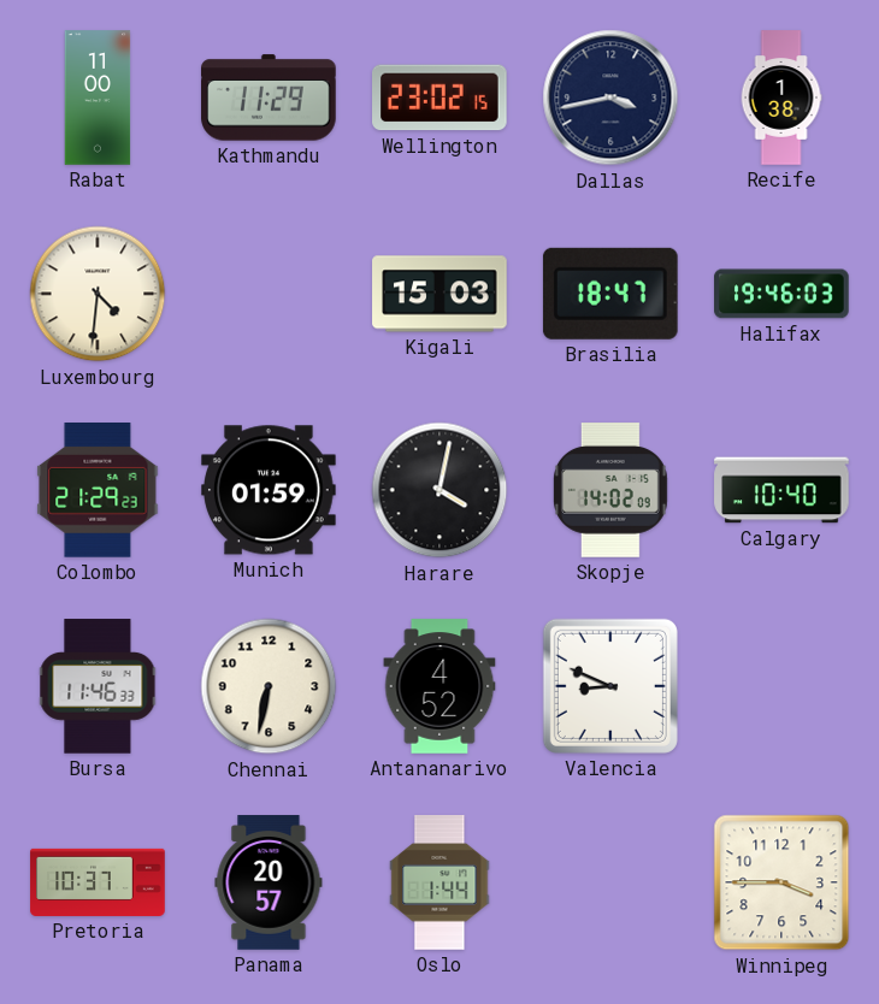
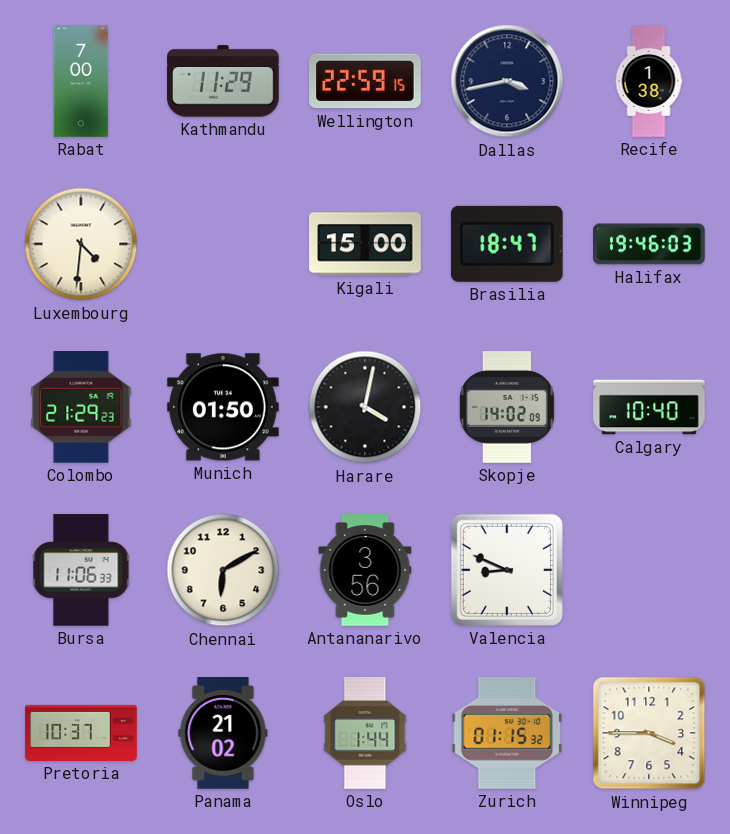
Rabat: 11:00 -> 7:00
Wellington: 23:02 -> 22:59
Kigali: 15:03 -> 15:00
Munich: 01:59 -> 01:50
Bursa: 11:46 -> 11:06
Chennai: 6:32 -> 6:10
Antananarivo: 4:52 -> 3:56
Panama: 20:57 -> 21:02
Zurich: none -> 01:15
